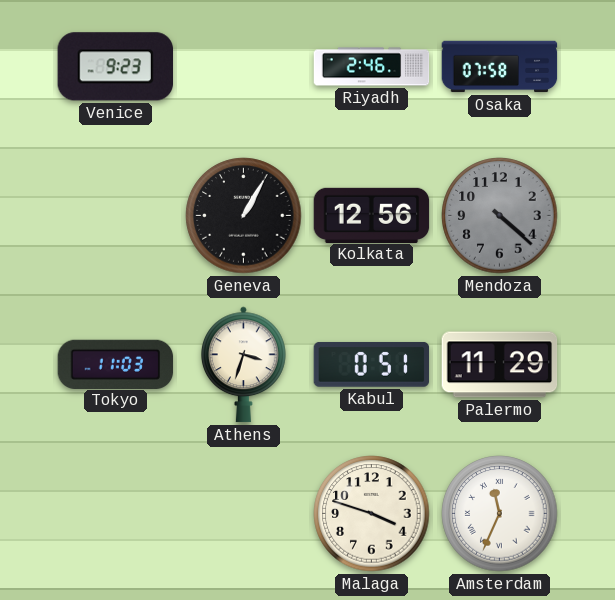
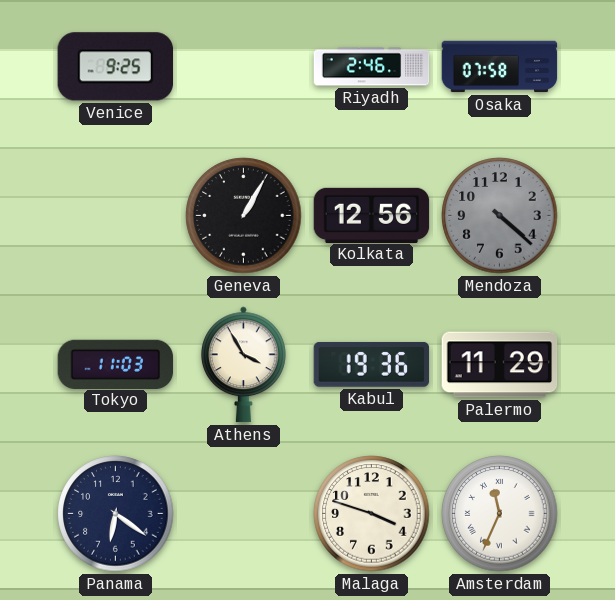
Venice: 9:23 -> 9:25
Athens: 3:33 -> 3:55
Kabul: 0:51 -> 19:36
Panama: none -> 6:21
